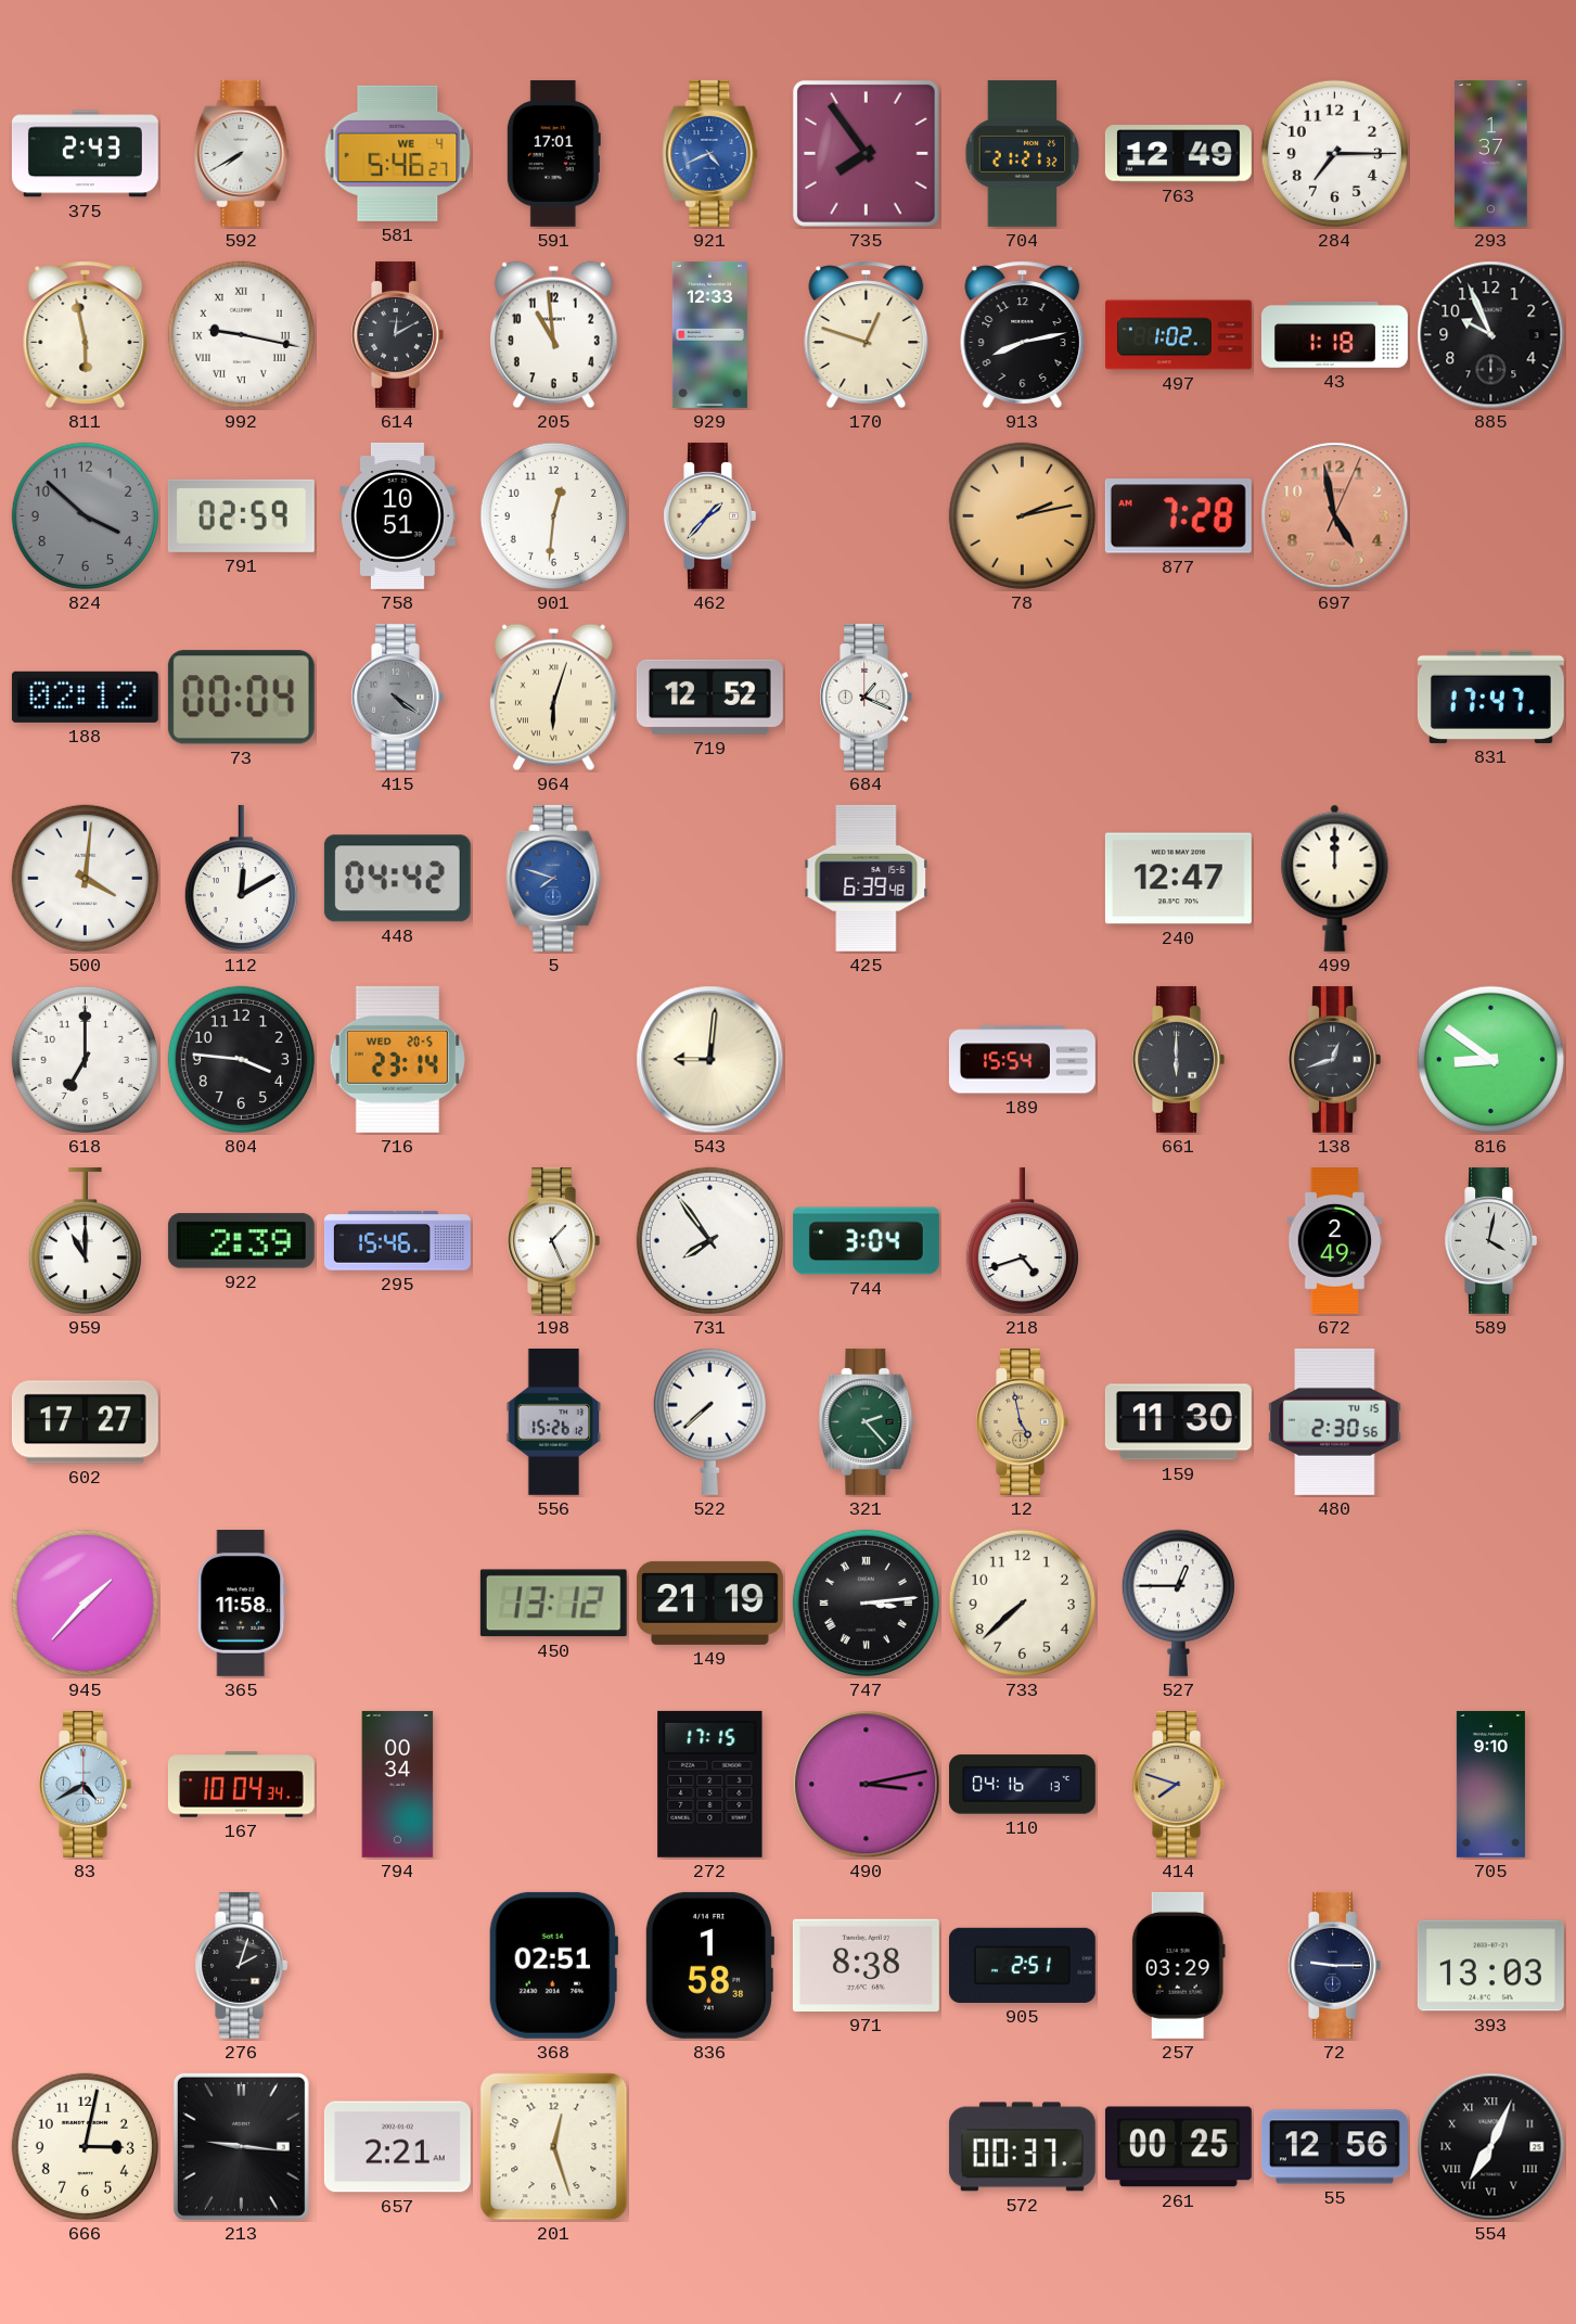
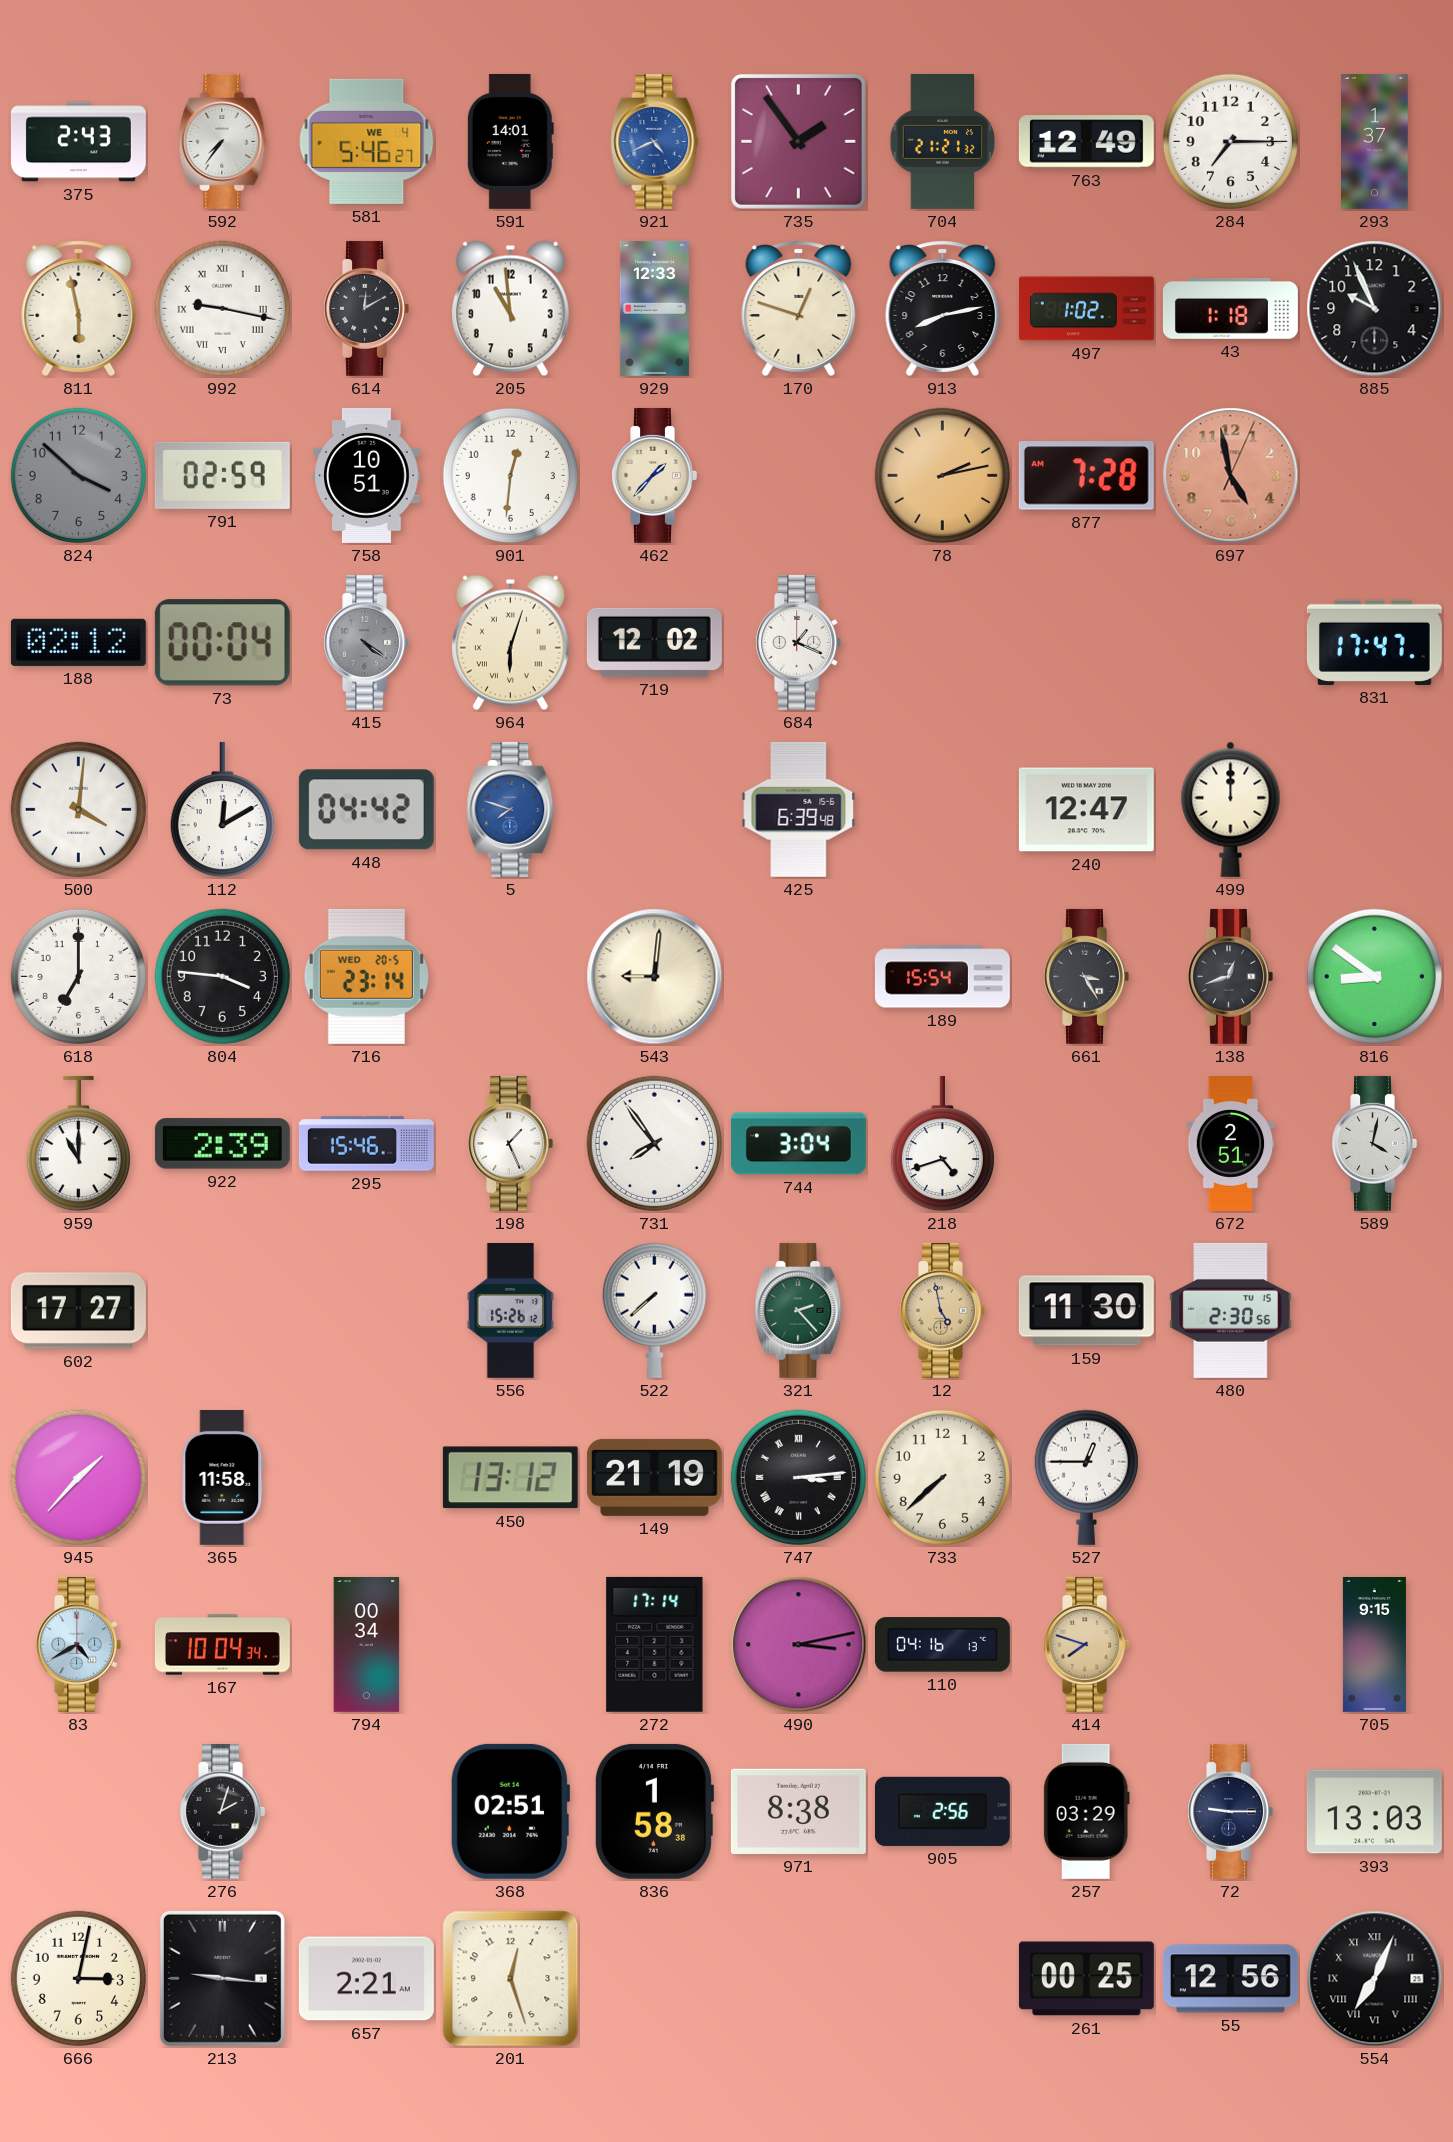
592: 7:40 -> 7:36
591: 17:01 -> 14:01
735: 7:54 -> 1:54
719: 12:52 -> 12:02
661: 6:00 -> 3:25
672: 2:49 -> 2:51
272: 17:15 -> 17:14
705: 9:10 -> 9:15
905: 2:51 -> 2:56
572: 00:37 -> none
